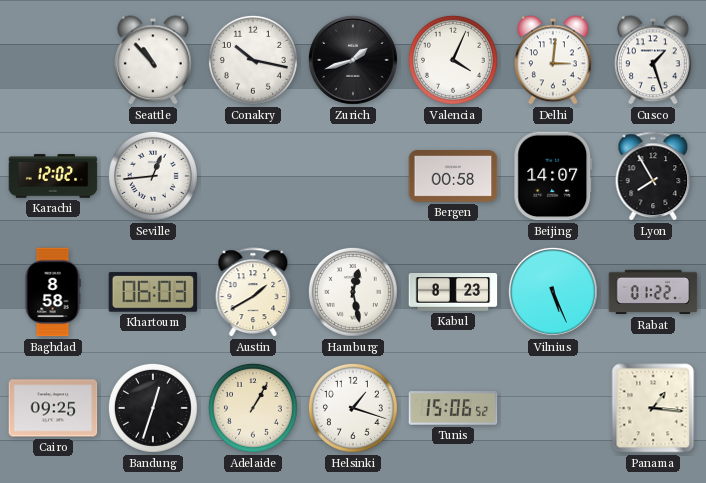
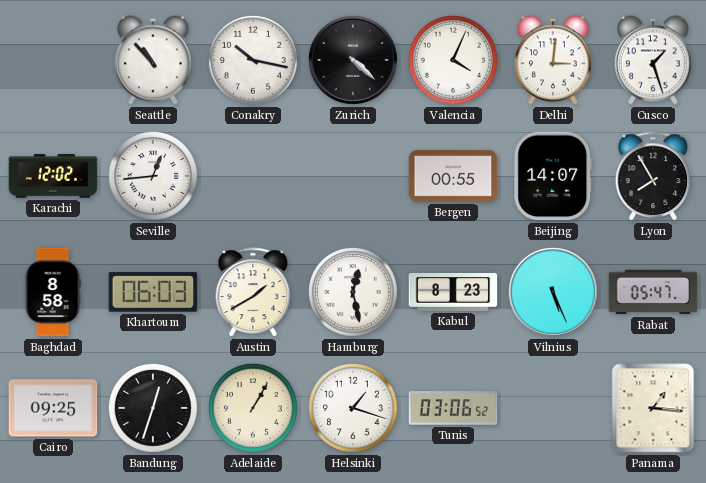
Zurich: 1:42 -> 4:22
Bergen: 00:58 -> 00:55
Rabat: 01:22 -> 05:47
Tunis: 15:06 -> 03:06
